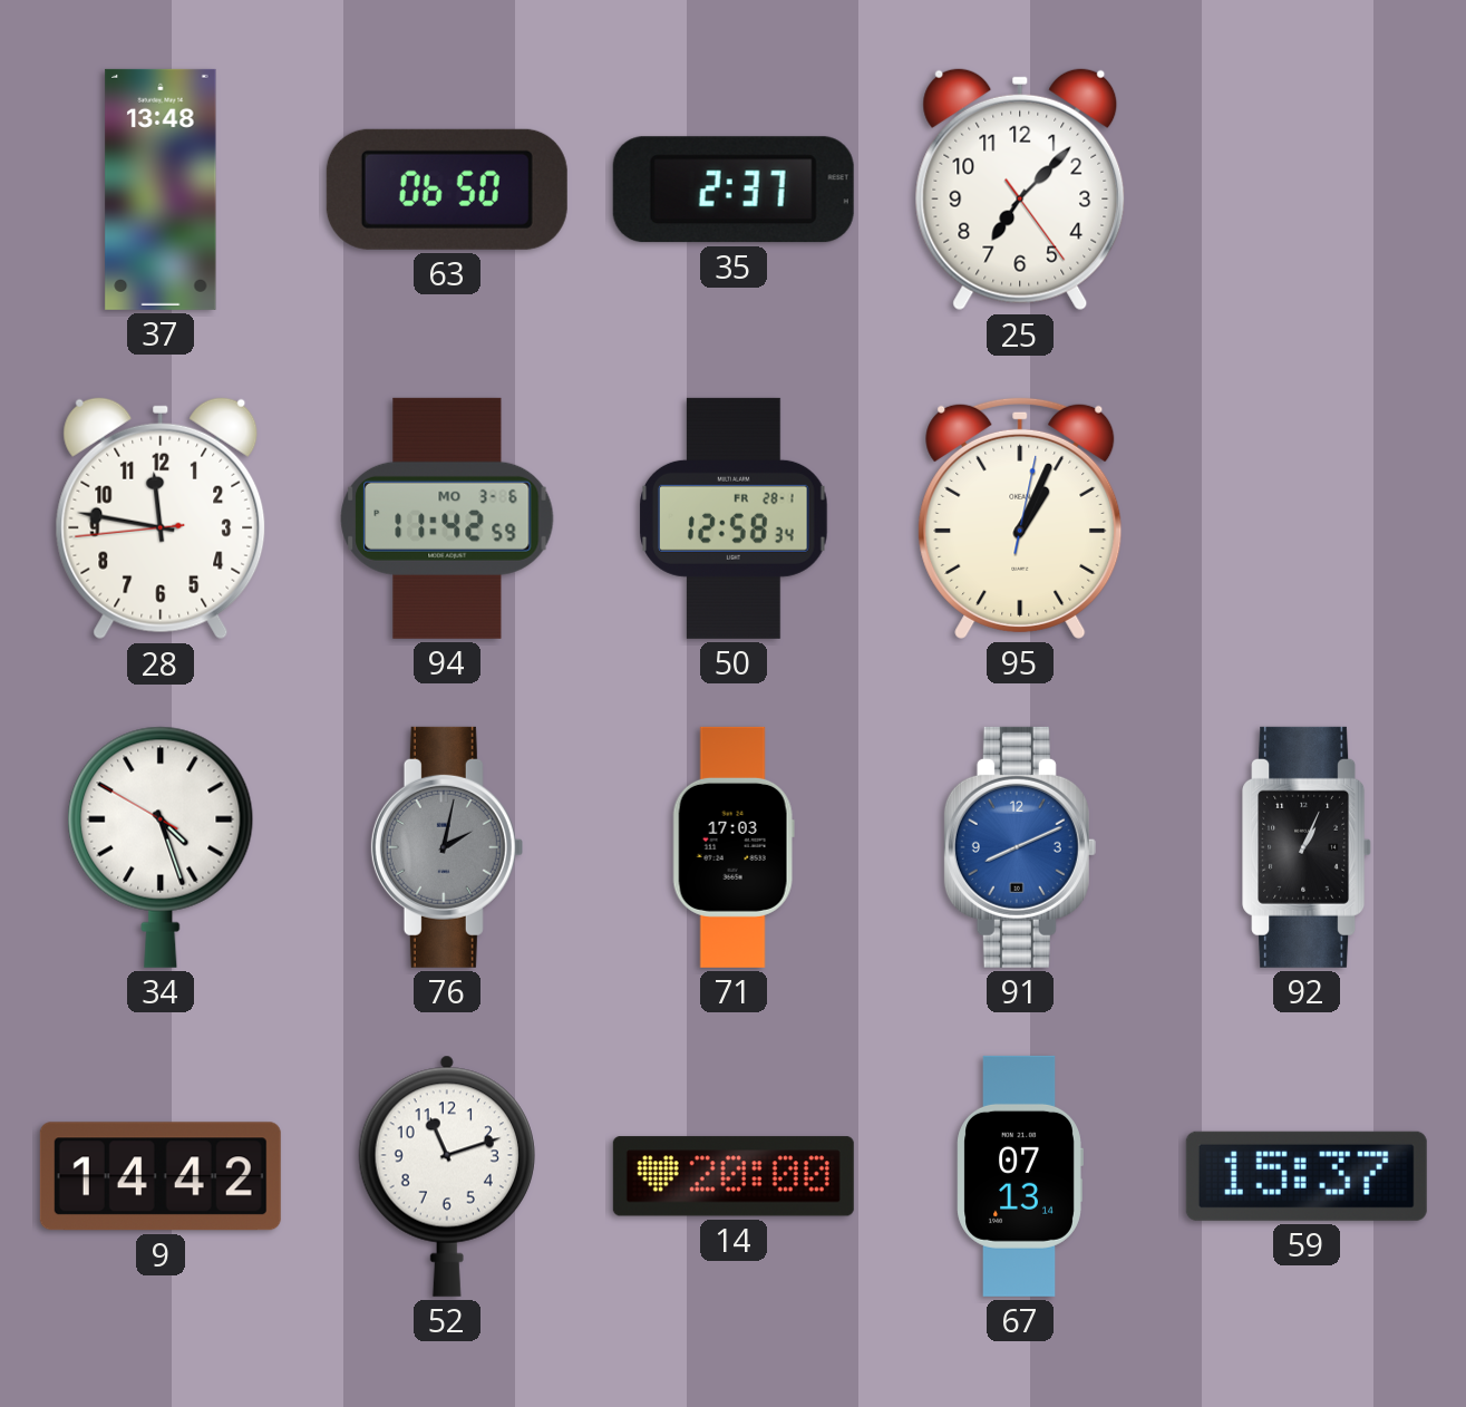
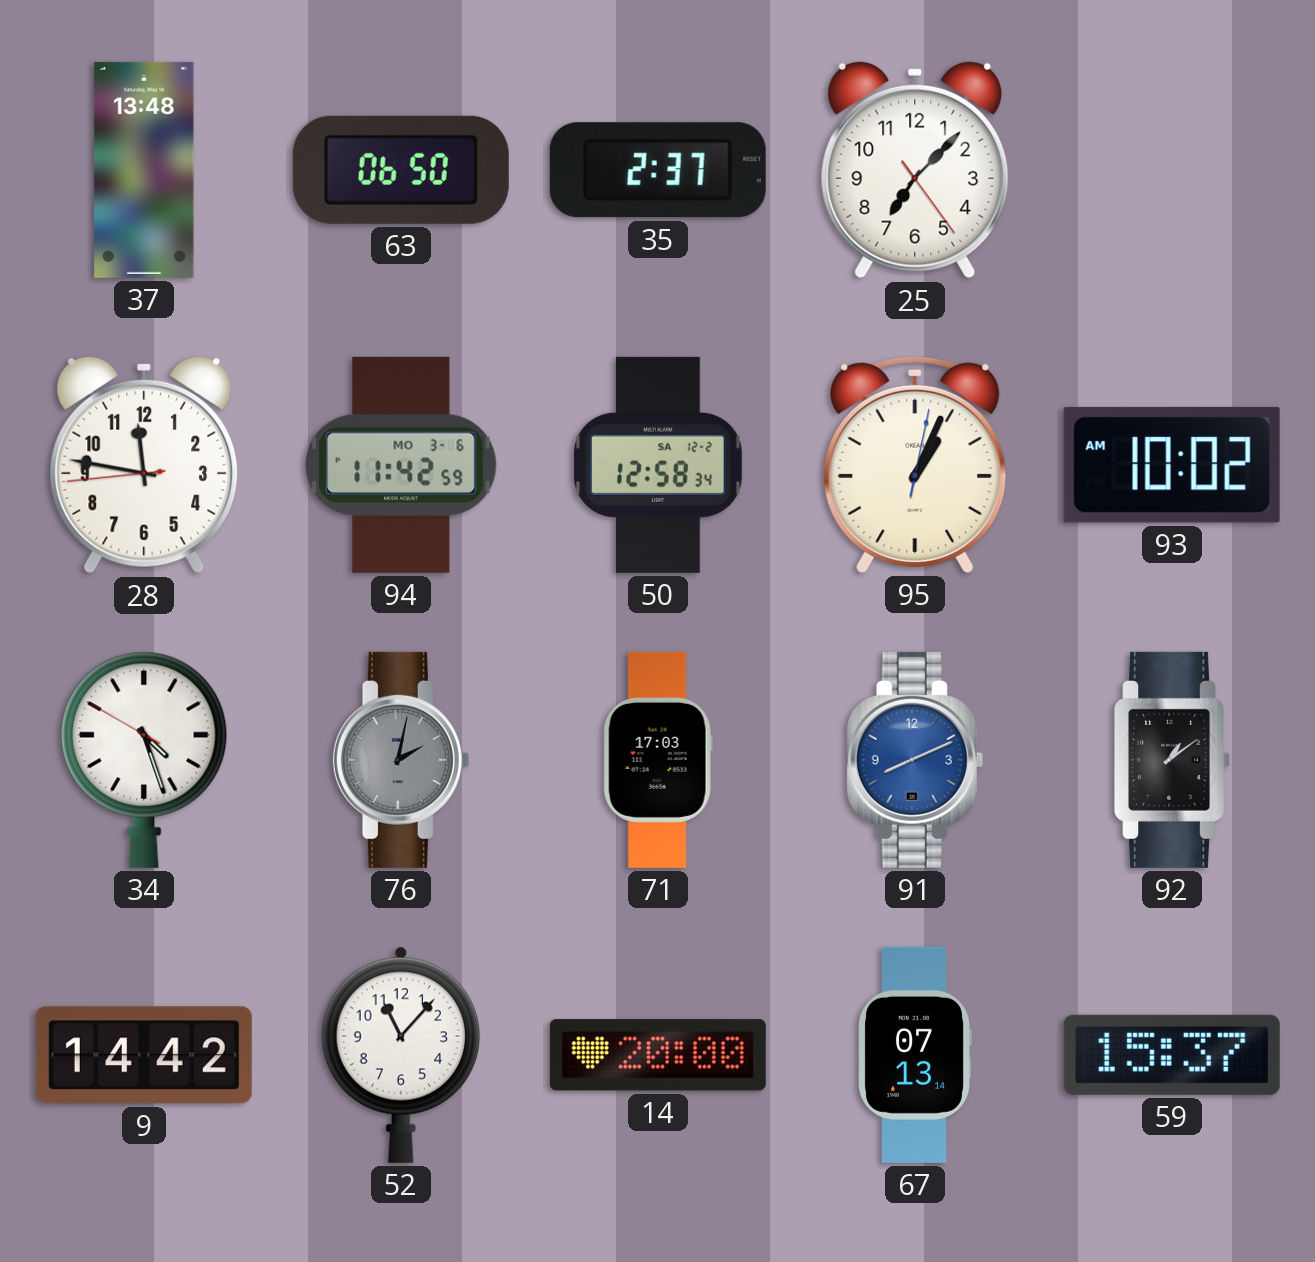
50 date: FR 28-1 -> SA 12-2
93: none -> 10:02
92: 1:04 -> 1:09
52: 11:12 -> 11:07
